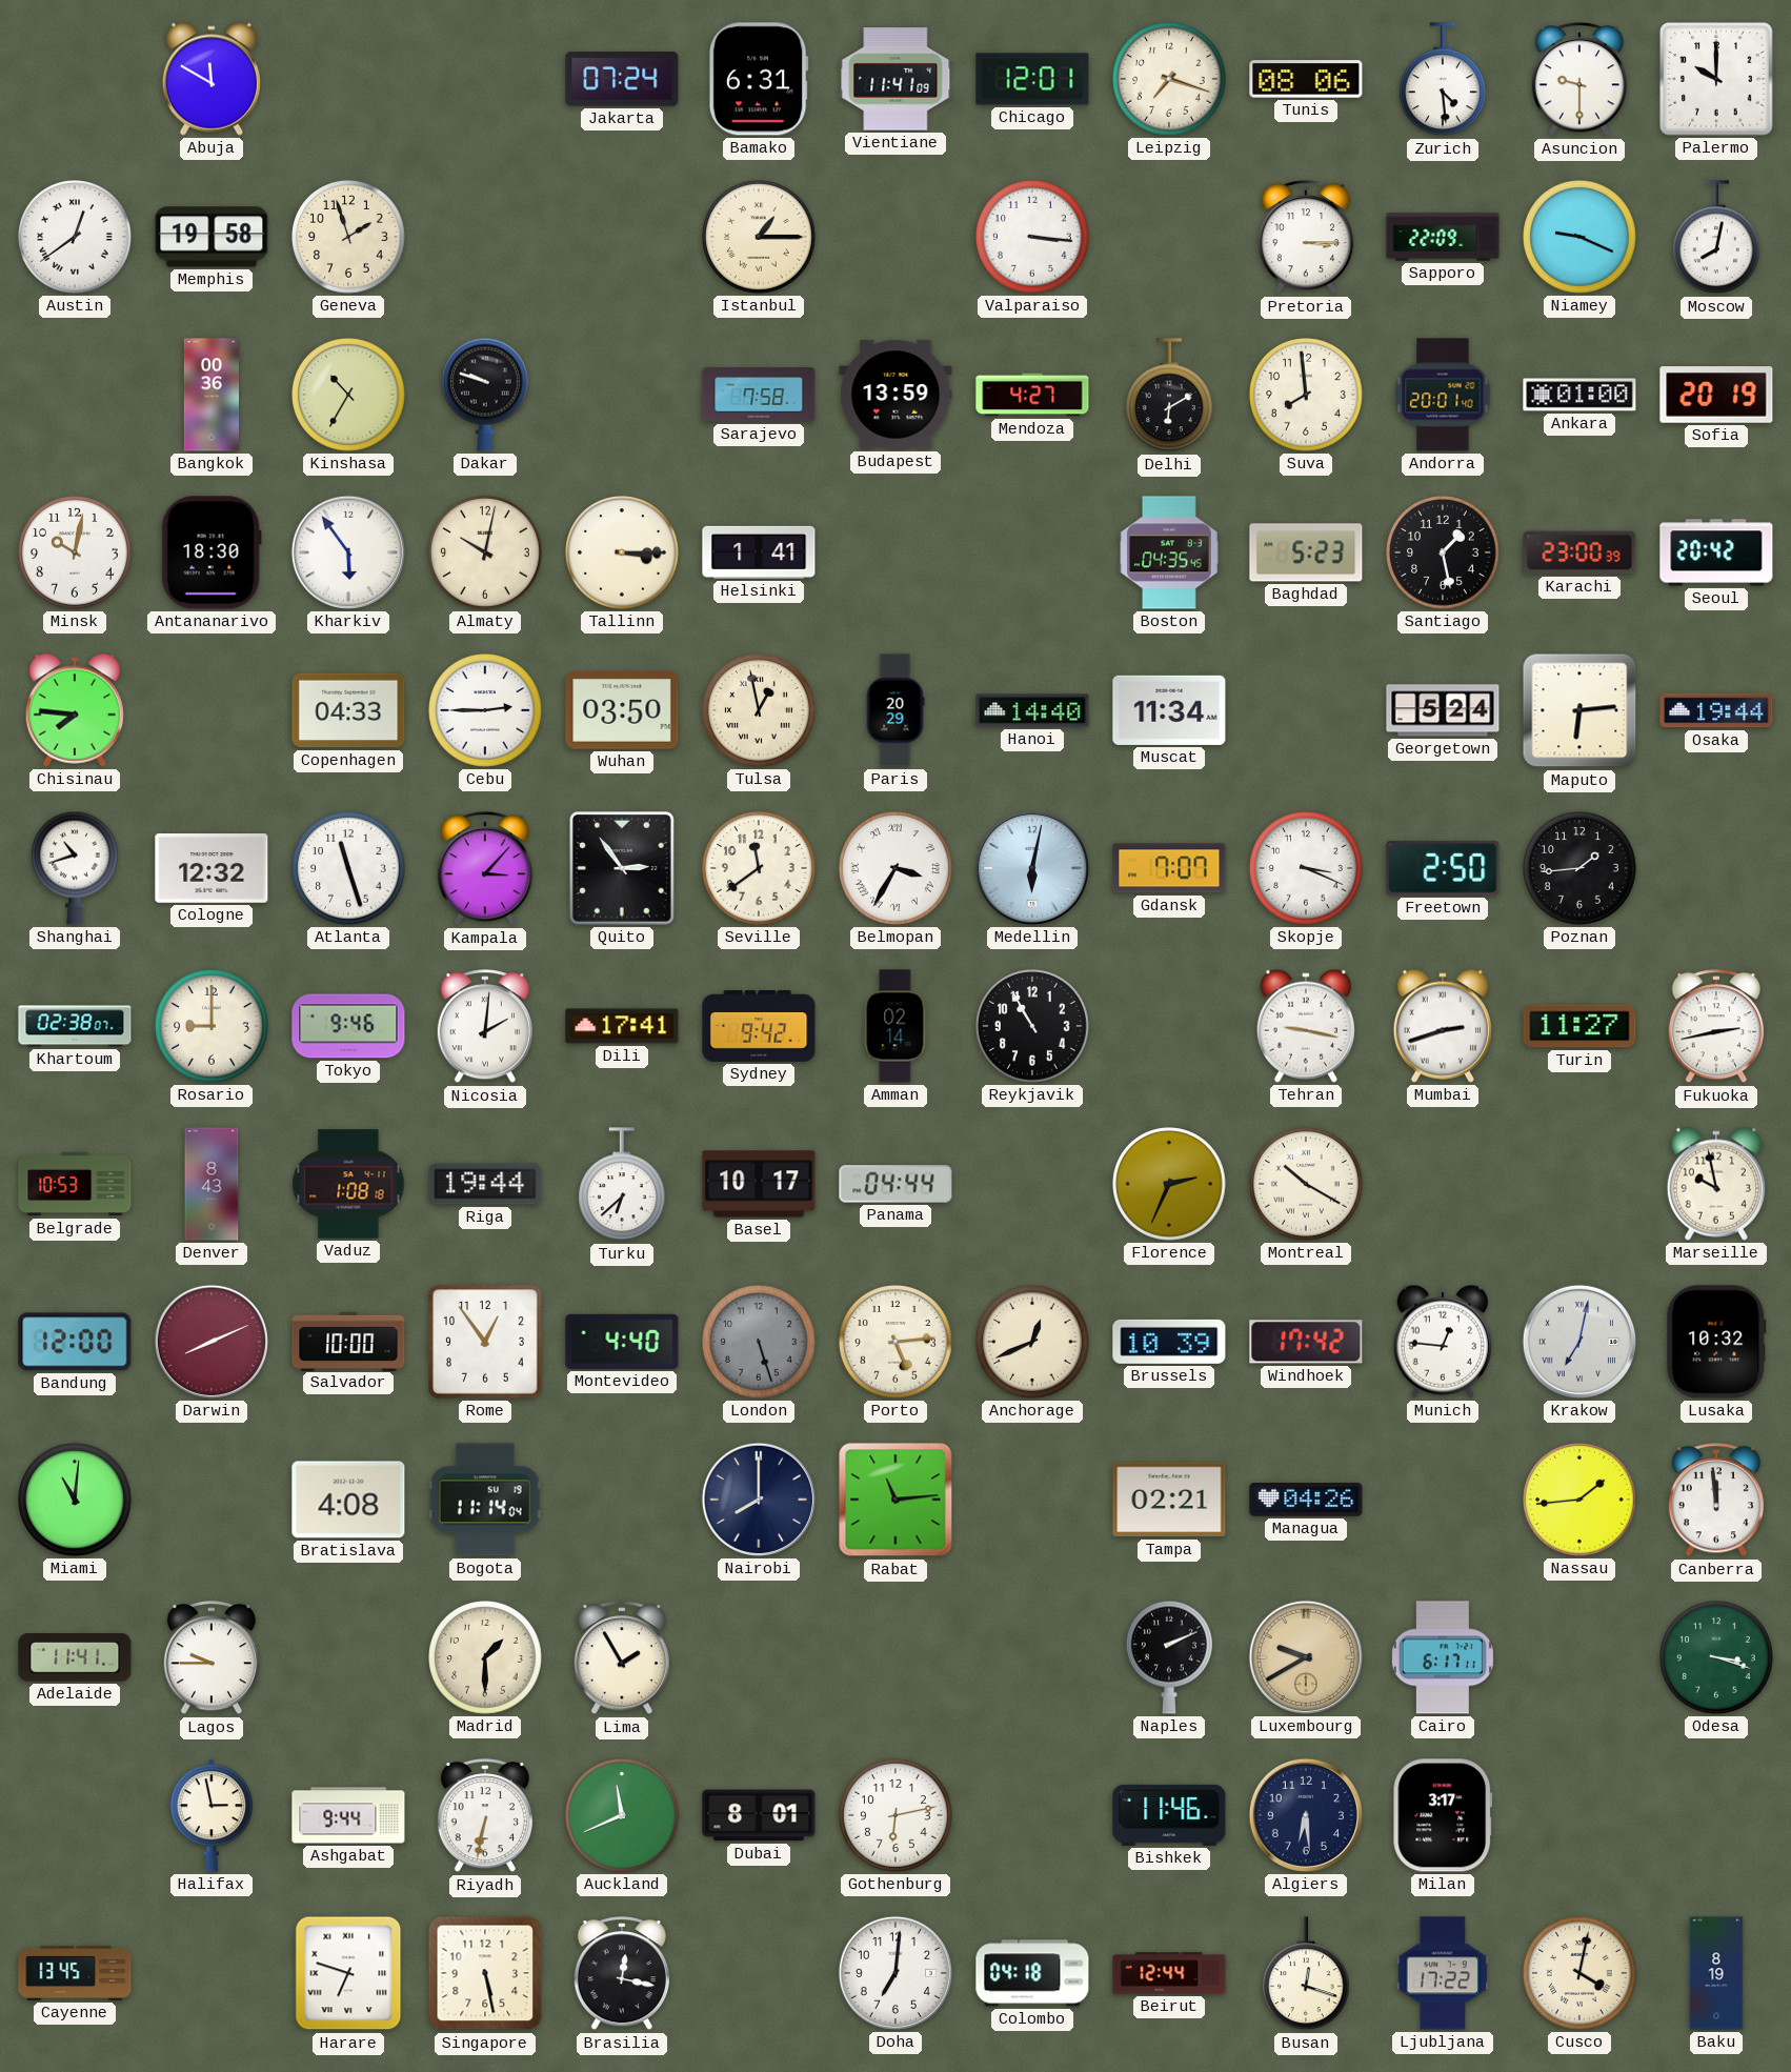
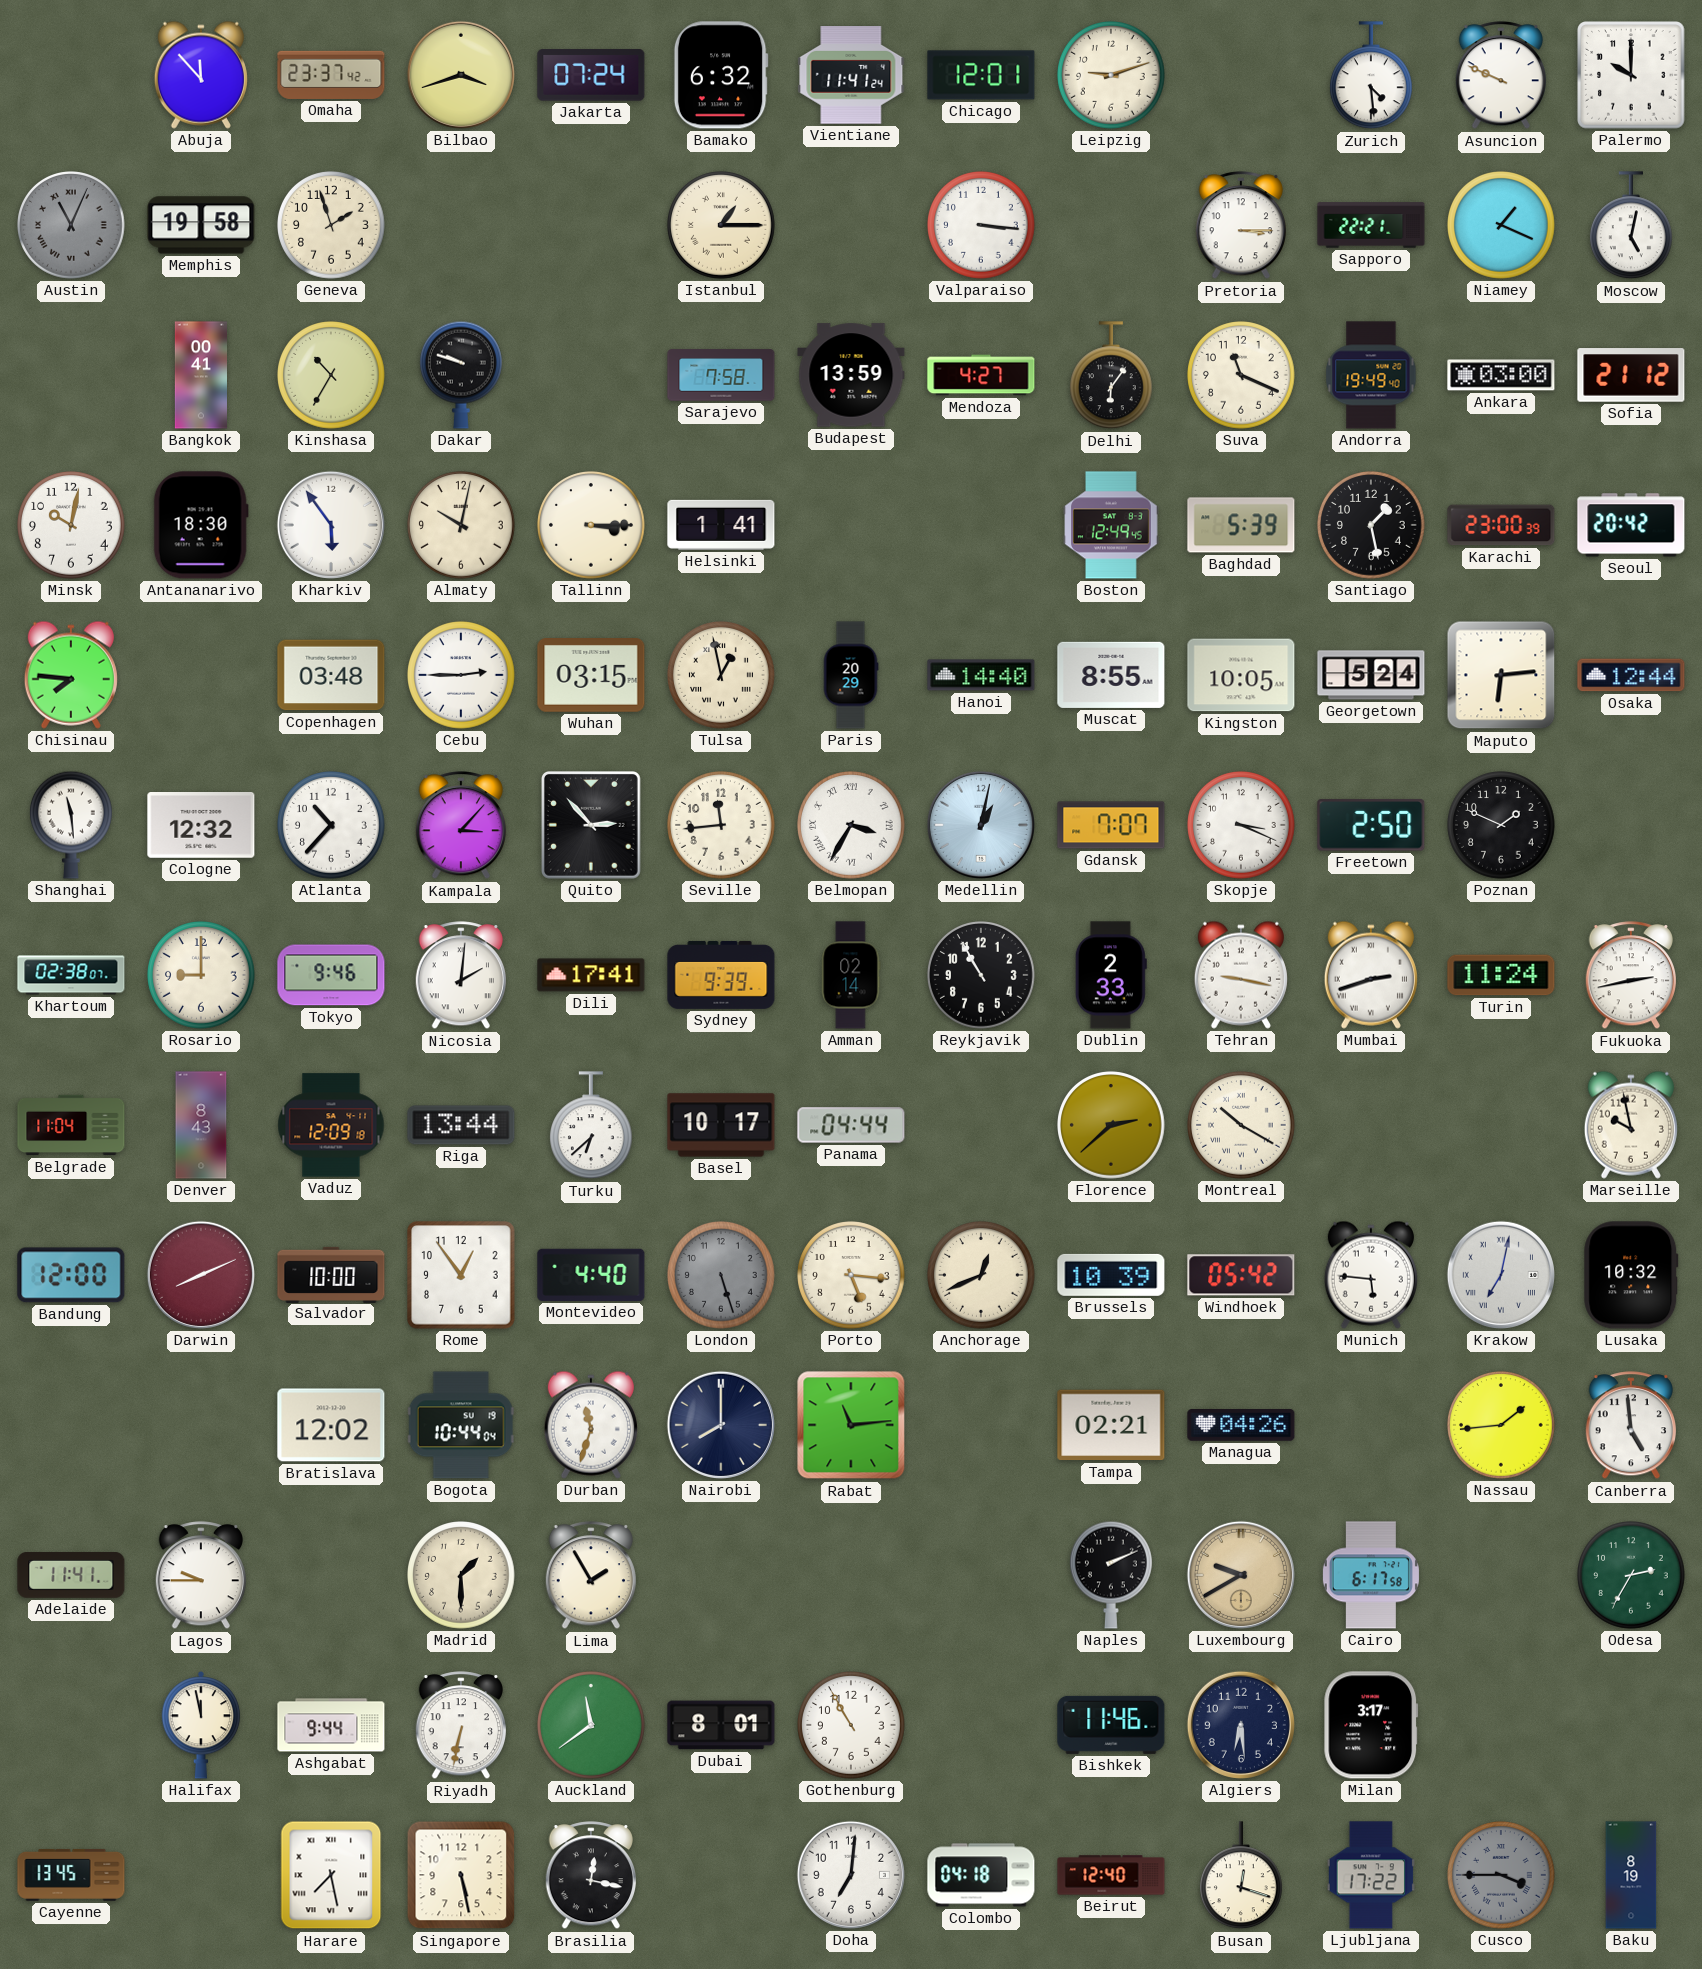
Abuja: 11:50 -> 11:53
Omaha: none -> 23:37
Bilbao: none -> 3:42
Bamako: 6:31 -> 6:32
Vientiane: 11:41:09 -> 11:41:24
Leipzig: 7:18 -> 9:12
Tunis: 08:06 -> none
Asuncion: 9:30 -> 9:49
Austin: 12:39 -> 11:04
Austin dial: white -> grey
Sapporo: 22:09 -> 22:21
Niamey: 9:19 -> 1:19
Moscow: 8:02 -> 5:02
Bangkok: 00:36 -> 00:41
Delhi: 6:10 -> 6:06
Suva: 7:59 -> 11:19
Andorra: 20:01 -> 19:49
Ankara: 01:00 -> 03:00
Sofia: 20:19 -> 21:12
Boston: 04:35 -> 12:49
Baghdad: 5:23 -> 5:39
Copenhagen: 04:33 -> 03:48
Wuhan: 03:50 -> 03:15
Muscat: 11:34 -> 8:55
Kingston: none -> 10:05
Osaka: 19:44 -> 12:44
Shanghai: 10:42 -> 11:29
Atlanta: 11:27 -> 10:37
Quito: 2:54 -> 2:53
Seville: 11:39 -> 11:44
Medellin: 6:02 -> 1:02
Poznan: 1:44 -> 1:49
Sydney: 9:42 -> 9:39
Dublin: none -> 2:33
Turin: 11:27 -> 11:24
Belgrade: 10:53 -> 11:04
Vaduz: 1:08 -> 12:09
Riga: 19:44 -> 13:44
Florence: 2:34 -> 2:38
Porto: 5:14 -> 5:16
Windhoek: 17:42 -> 05:42
Munich: 12:46 -> 5:46
Miami: 11:01 -> none
Bratislava: 4:08 -> 12:02
Bogota: 11:14 -> 10:44
Durban: none -> 11:33
Canberra: 11:59 -> 4:59
Cairo: 6:17:11 -> 6:17:58
Odesa: 3:18 -> 2:35
Halifax: 2:58 -> 11:58
Auckland: 11:41 -> 11:39
Gothenburg: 6:13 -> 10:55
Harare: 6:48 -> 7:28
Beirut: 12:44 -> 12:40
Cusco: 4:02 -> 3:45
Cusco dial: cream -> grey
